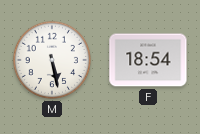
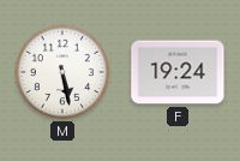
F: 18:54 -> 19:24
